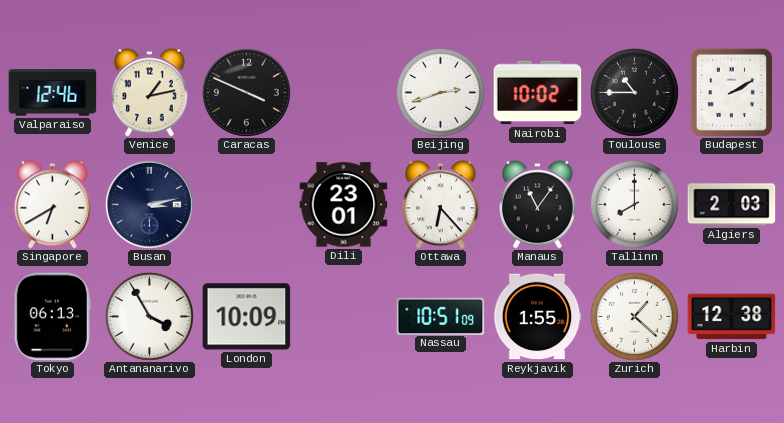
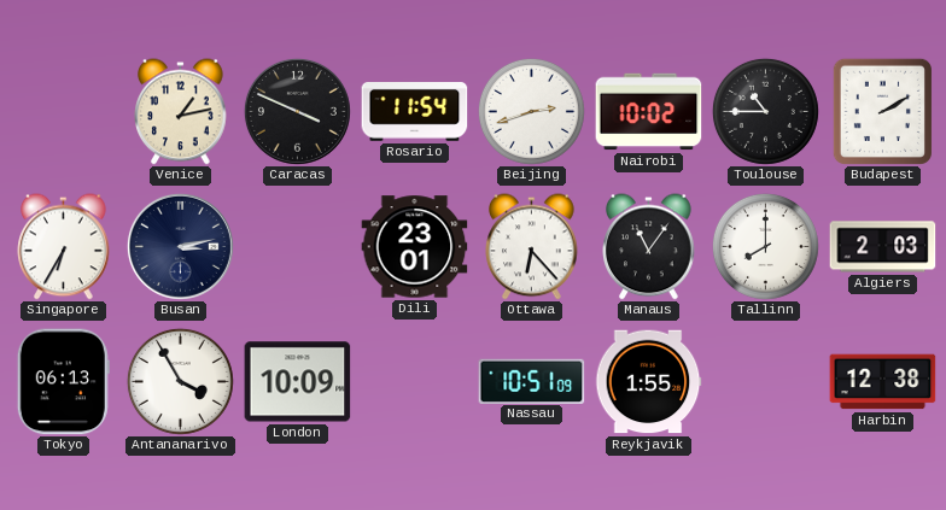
Valparaiso: 12:46 -> none
Rosario: none -> 11:54
Singapore: 6:40 -> 6:35
Zurich: 1:22 -> none
